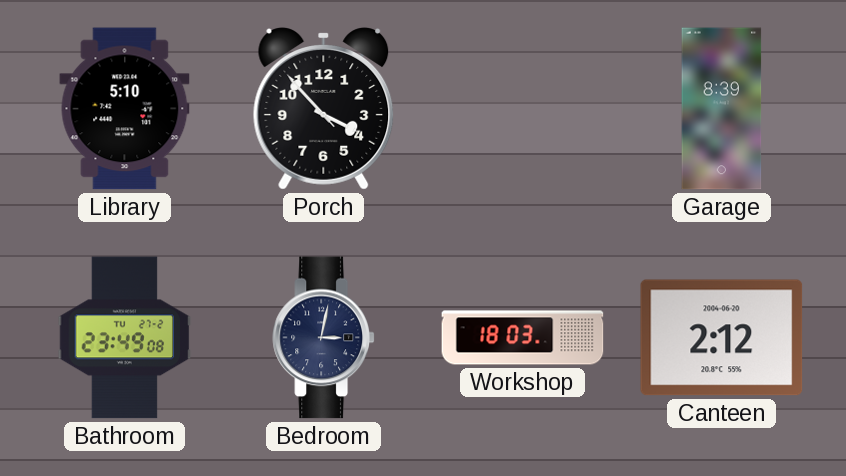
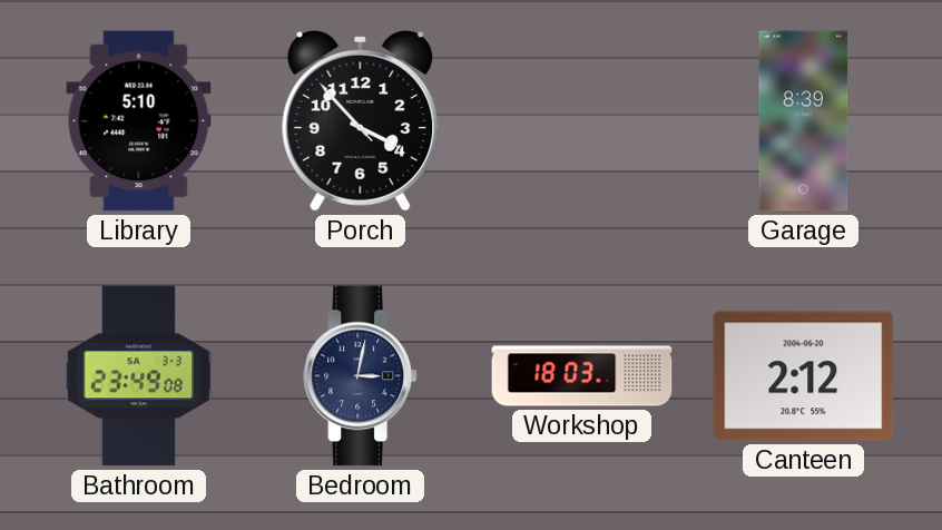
Bathroom date: TU 27-2 -> SA 3-3
